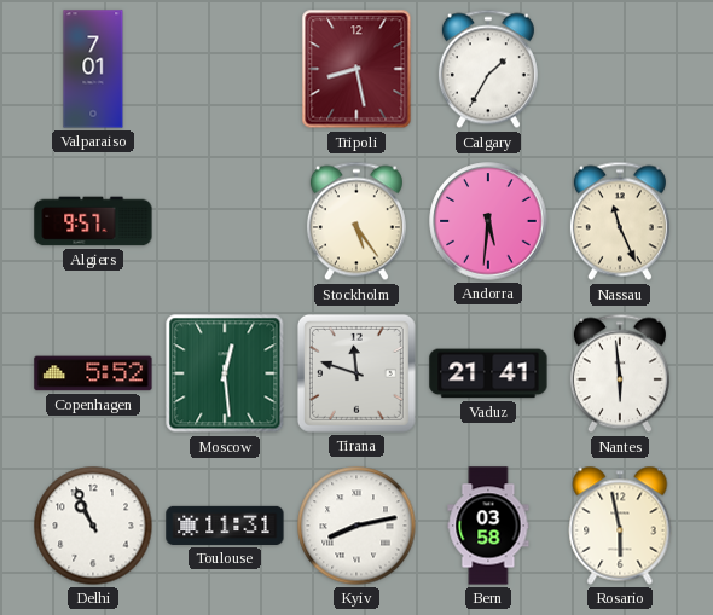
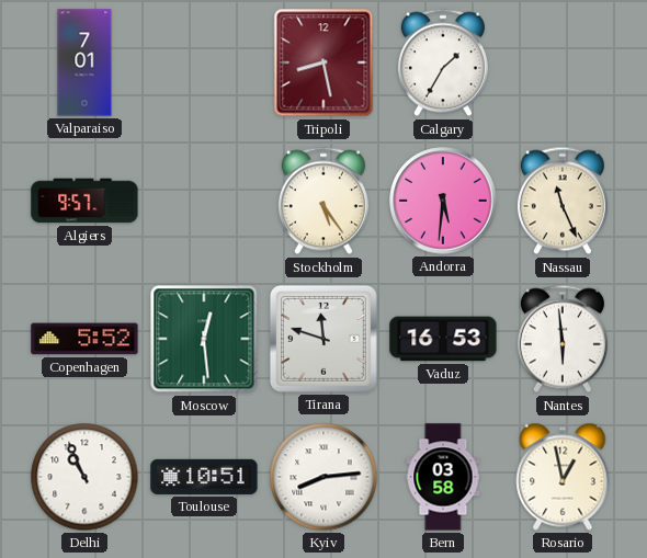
Vaduz: 21:41 -> 16:53
Toulouse: 11:31 -> 10:51
Kyiv: 8:13 -> 8:14
Rosario: 5:58 -> 12:58
